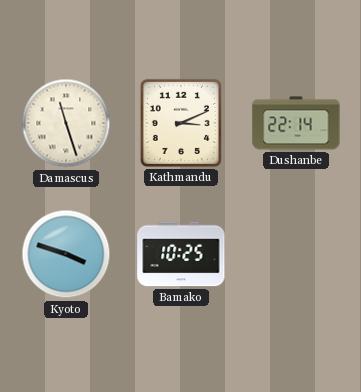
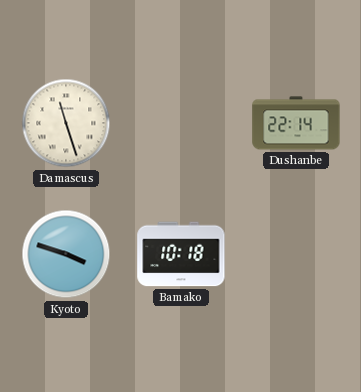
Kathmandu: 3:11 -> none
Bamako: 10:25 -> 10:18
